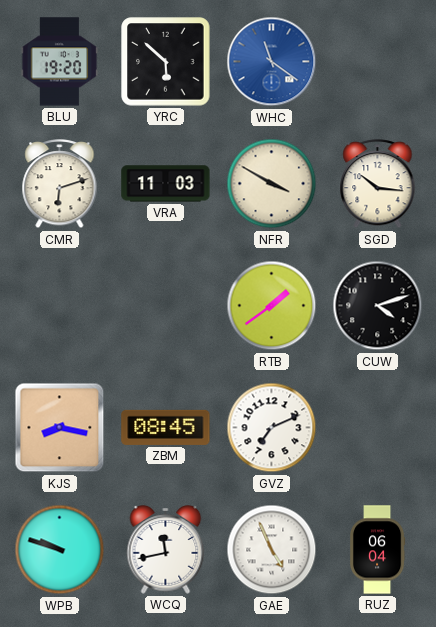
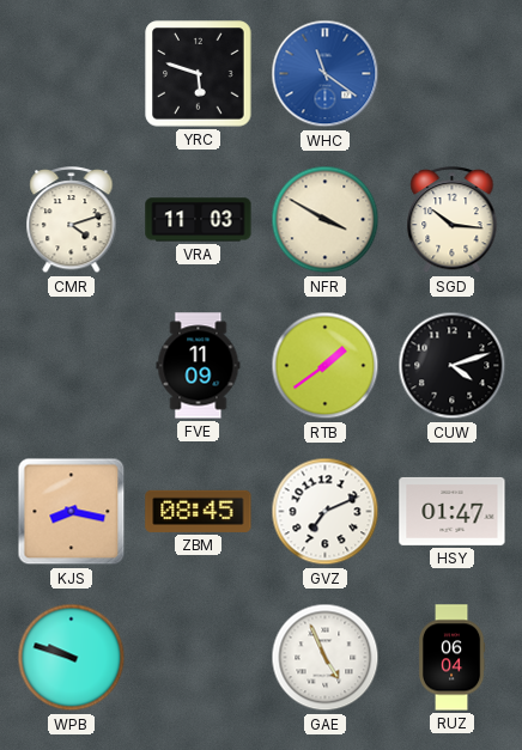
BLU: 19:20 -> none
YRC: 5:52 -> 5:48
CMR: 6:12 -> 4:12
FVE: none -> 11:09
HSY: none -> 01:47
WCQ: 11:43 -> none
